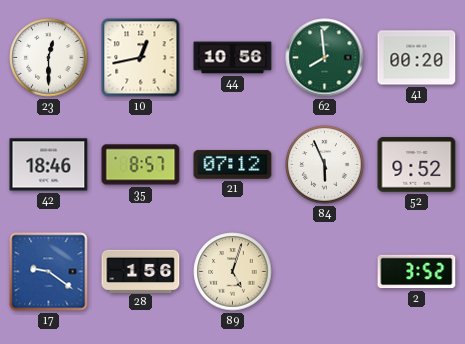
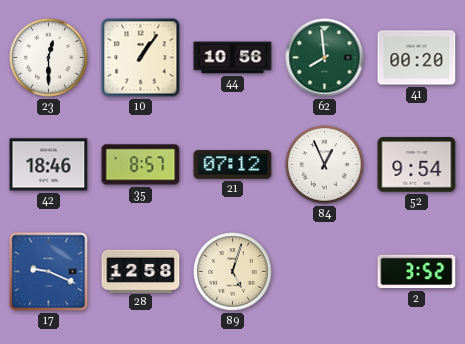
10: 12:43 -> 1:06
84: 5:56 -> 12:56
52: 9:52 -> 9:54
17: 9:21 -> 9:19
28: 1:56 -> 12:58
